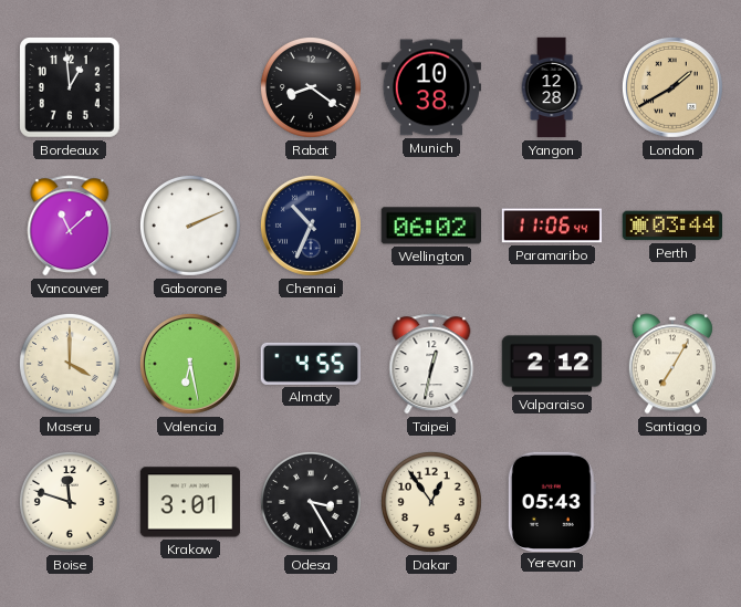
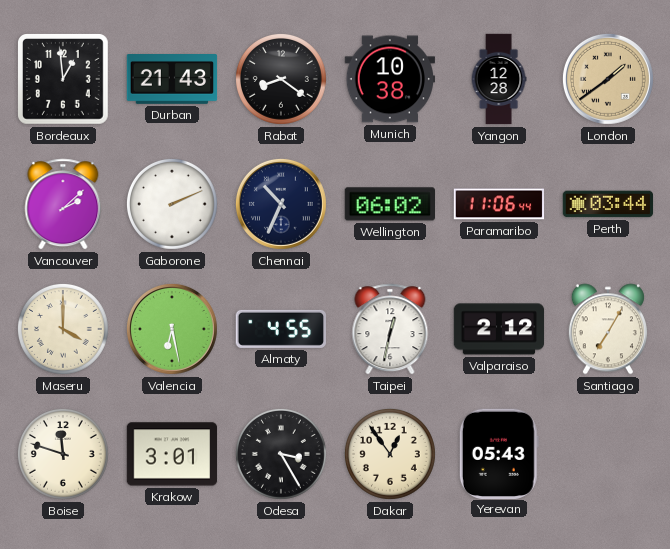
Durban: none -> 21:43
London: 1:40 -> 1:39
Vancouver: 11:08 -> 2:08
